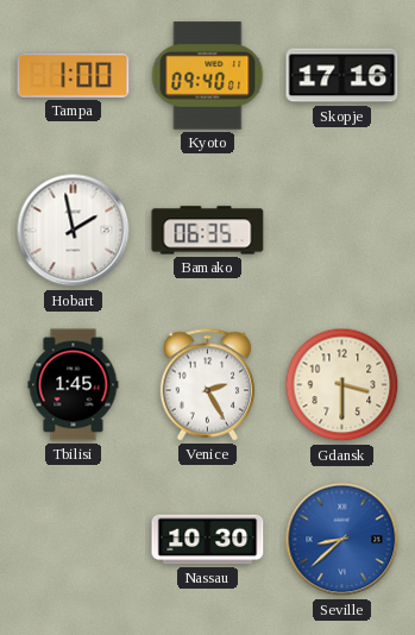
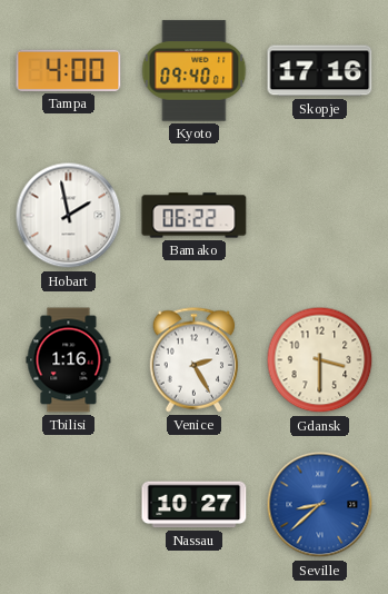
Tampa: 1:00 -> 4:00
Bamako: 06:35 -> 06:22
Tbilisi: 1:45 -> 1:16
Nassau: 10:30 -> 10:27
